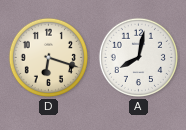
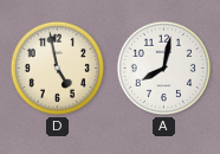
D: 6:18 -> 4:58
